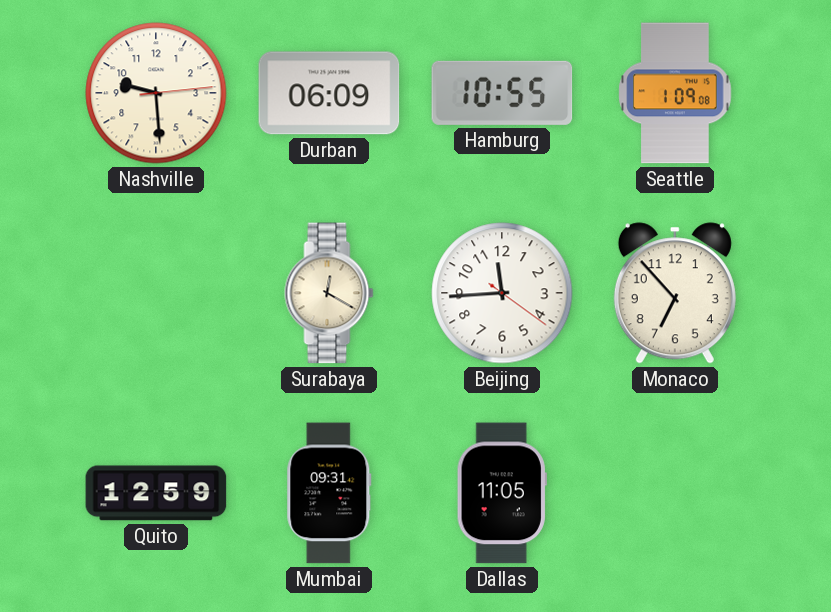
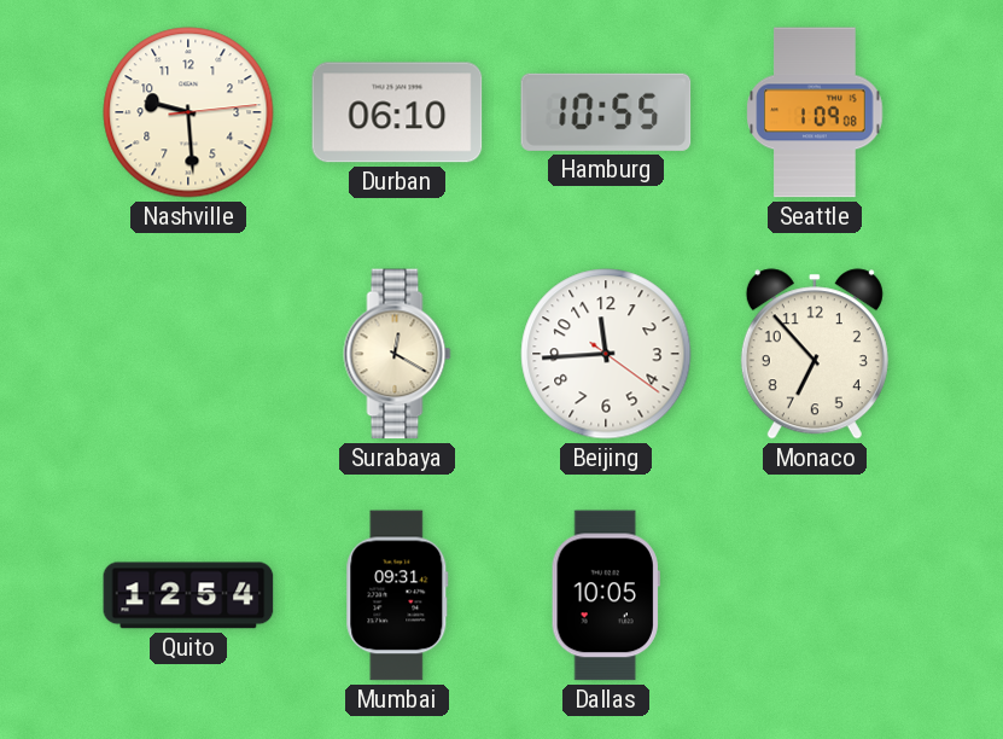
Durban: 06:09 -> 06:10
Quito: 12:59 -> 12:54
Dallas: 11:05 -> 10:05
